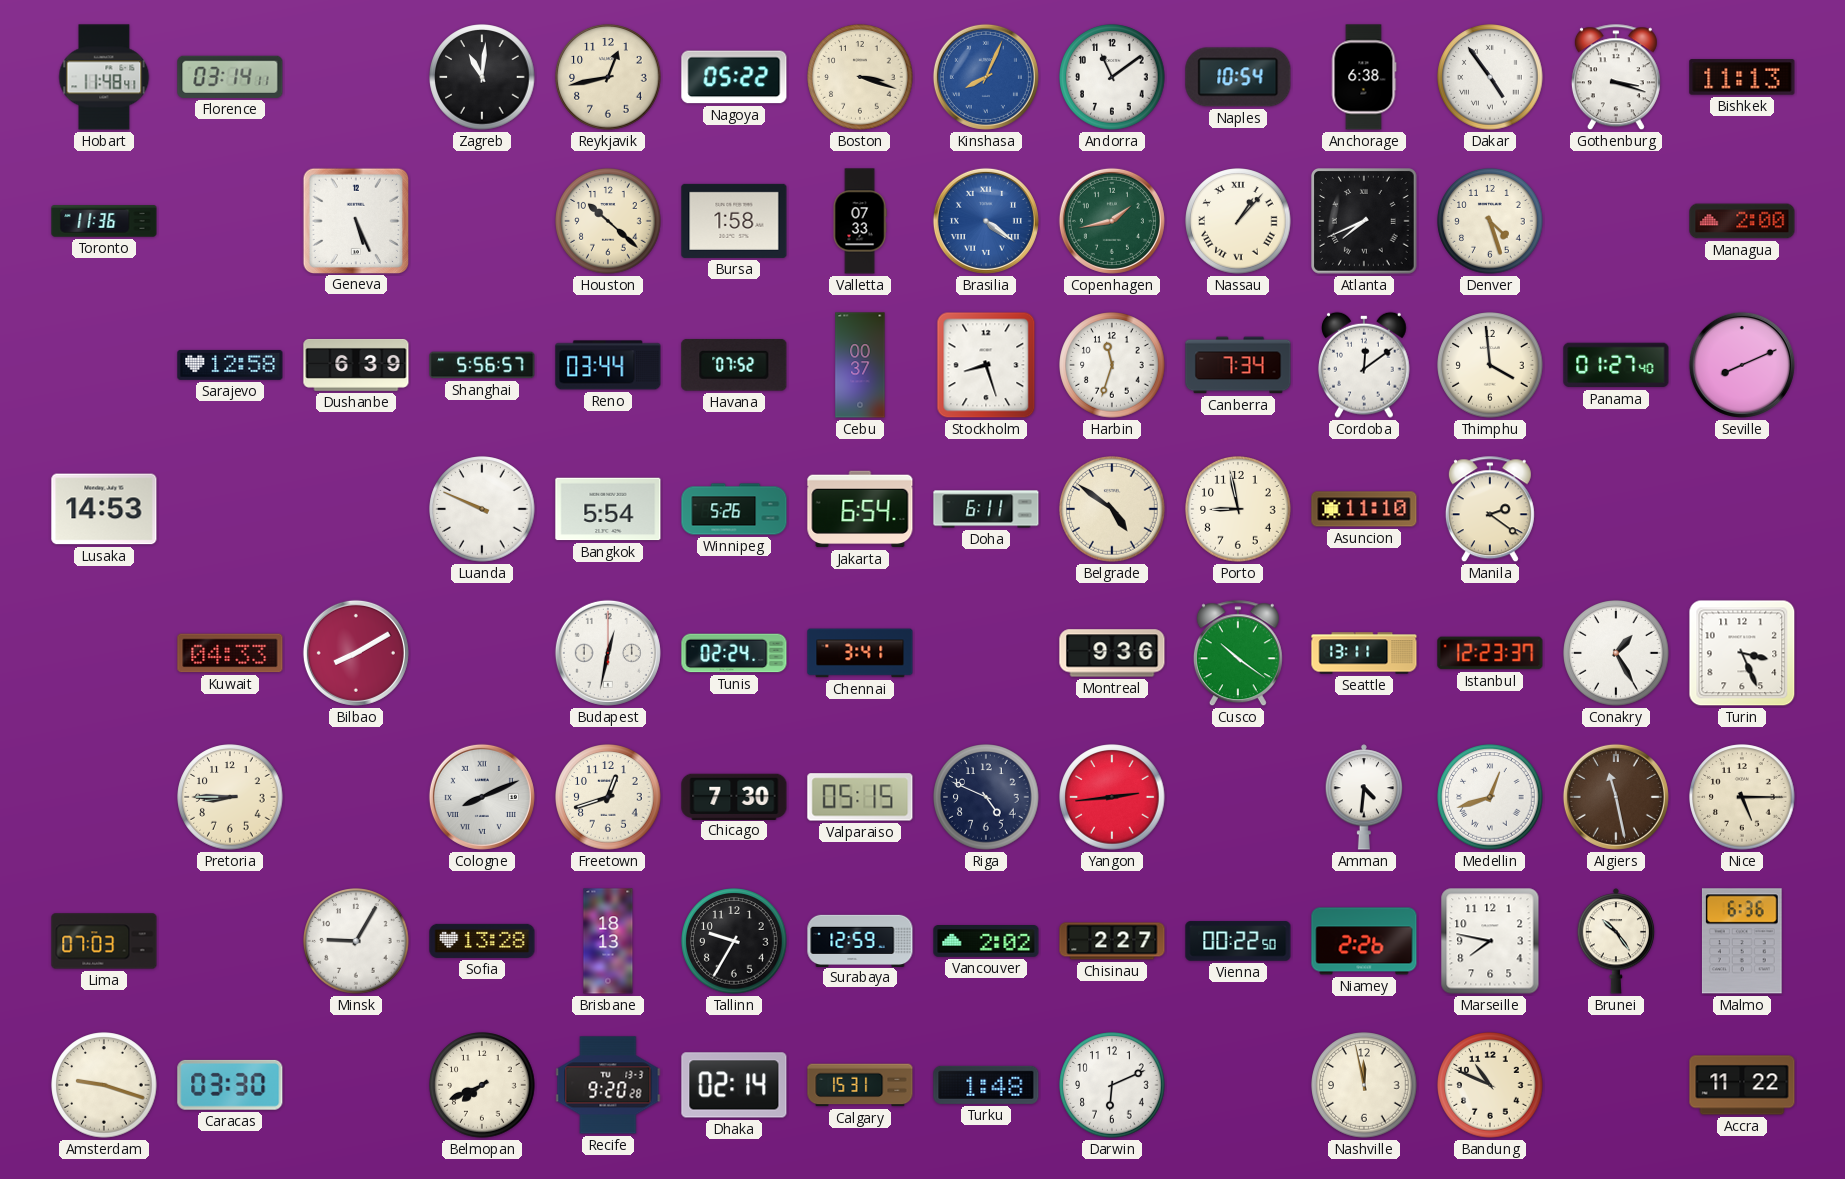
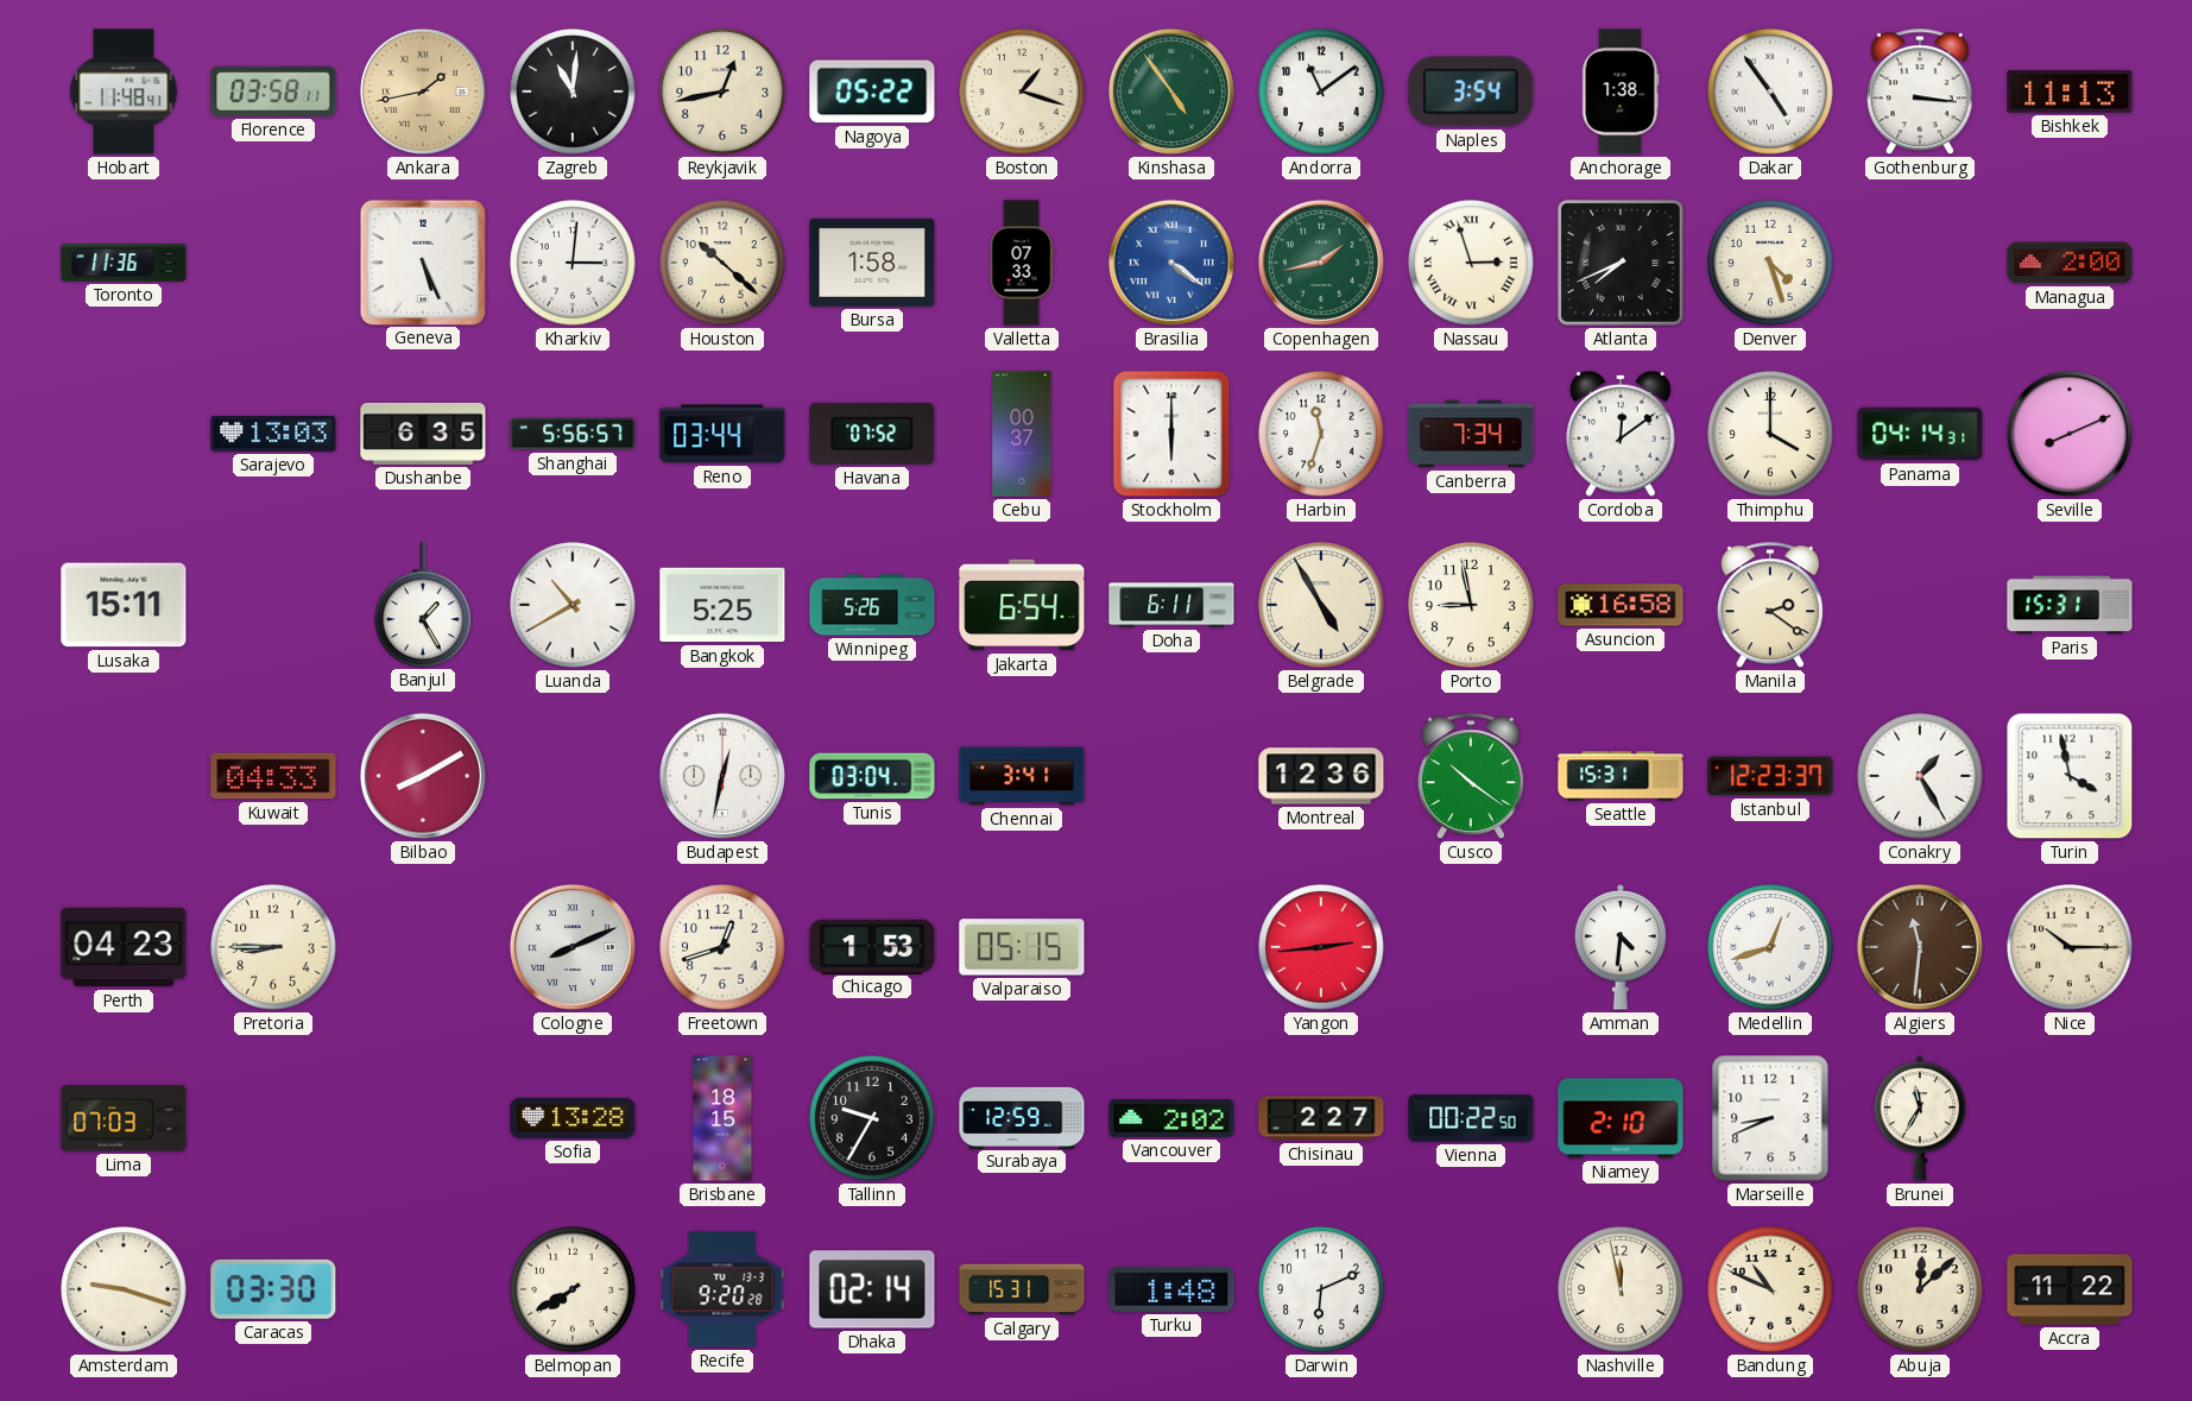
Florence: 03:14 -> 03:58
Ankara: none -> 1:43
Boston: 3:18 -> 1:18
Kinshasa: 8:04 -> 4:54
Kinshasa dial: blue -> green
Naples: 10:54 -> 3:54
Anchorage: 6:38 -> 1:38
Gothenburg: 3:18 -> 3:16
Kharkiv: none -> 3:01
Nassau: 1:07 -> 2:57
Sarajevo: 12:58 -> 13:03
Dushanbe: 6:39 -> 6:35
Stockholm: 8:27 -> 6:00
Thimphu: 3:59 -> 4:00
Panama: 01:27 -> 04:14
Lusaka: 14:53 -> 15:11
Banjul: none -> 1:25
Luanda: 9:49 -> 10:40
Bangkok: 5:54 -> 5:25
Belgrade: 4:51 -> 4:55
Asuncion: 11:10 -> 16:58
Paris: none -> 15:31
Tunis: 02:24 -> 03:04
Montreal: 9:36 -> 12:36
Seattle: 13:11 -> 15:31
Turin: 3:26 -> 3:58
Perth: none -> 04:23
Chicago: 7:30 -> 1:53
Riga: 4:49 -> none
Algiers: 11:28 -> 11:31
Nice: 5:15 -> 10:15
Minsk: 9:05 -> none
Brisbane: 18:13 -> 18:15
Niamey: 2:26 -> 2:10
Marseille: 7:47 -> 8:41
Brunei: 10:24 -> 11:35
Malmo: 6:36 -> none
Belmopan: 7:41 -> 7:40
Abuja: none -> 12:08
